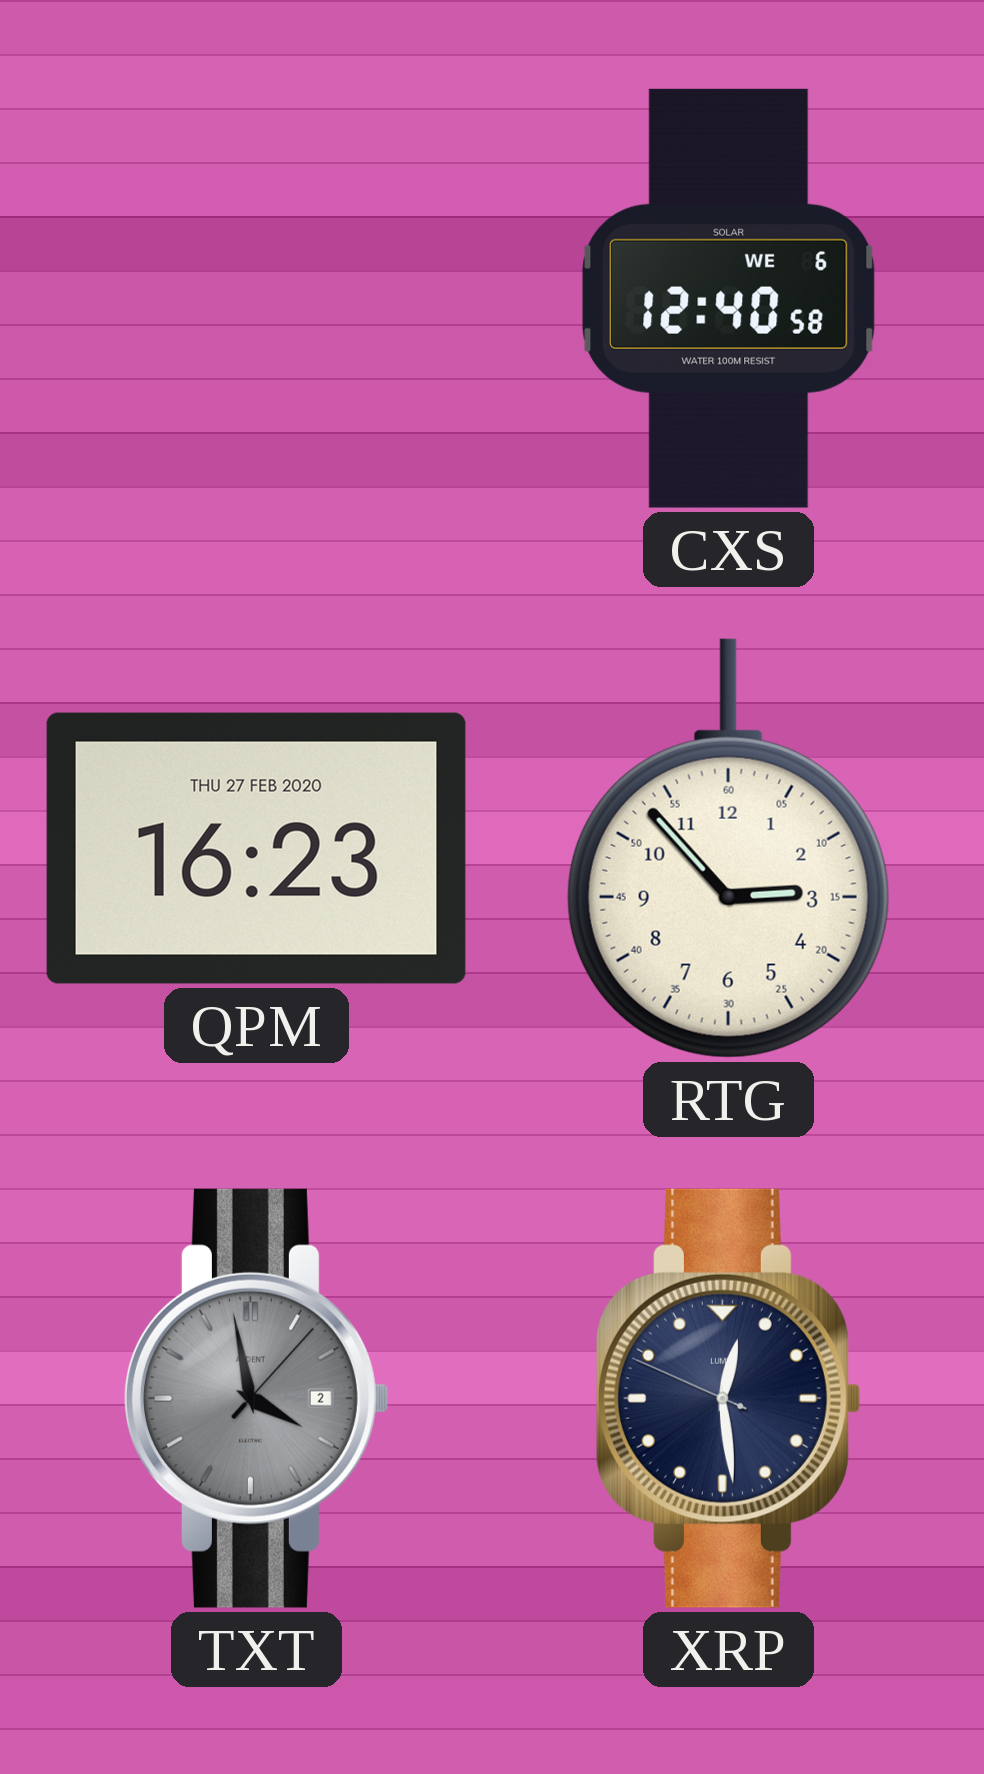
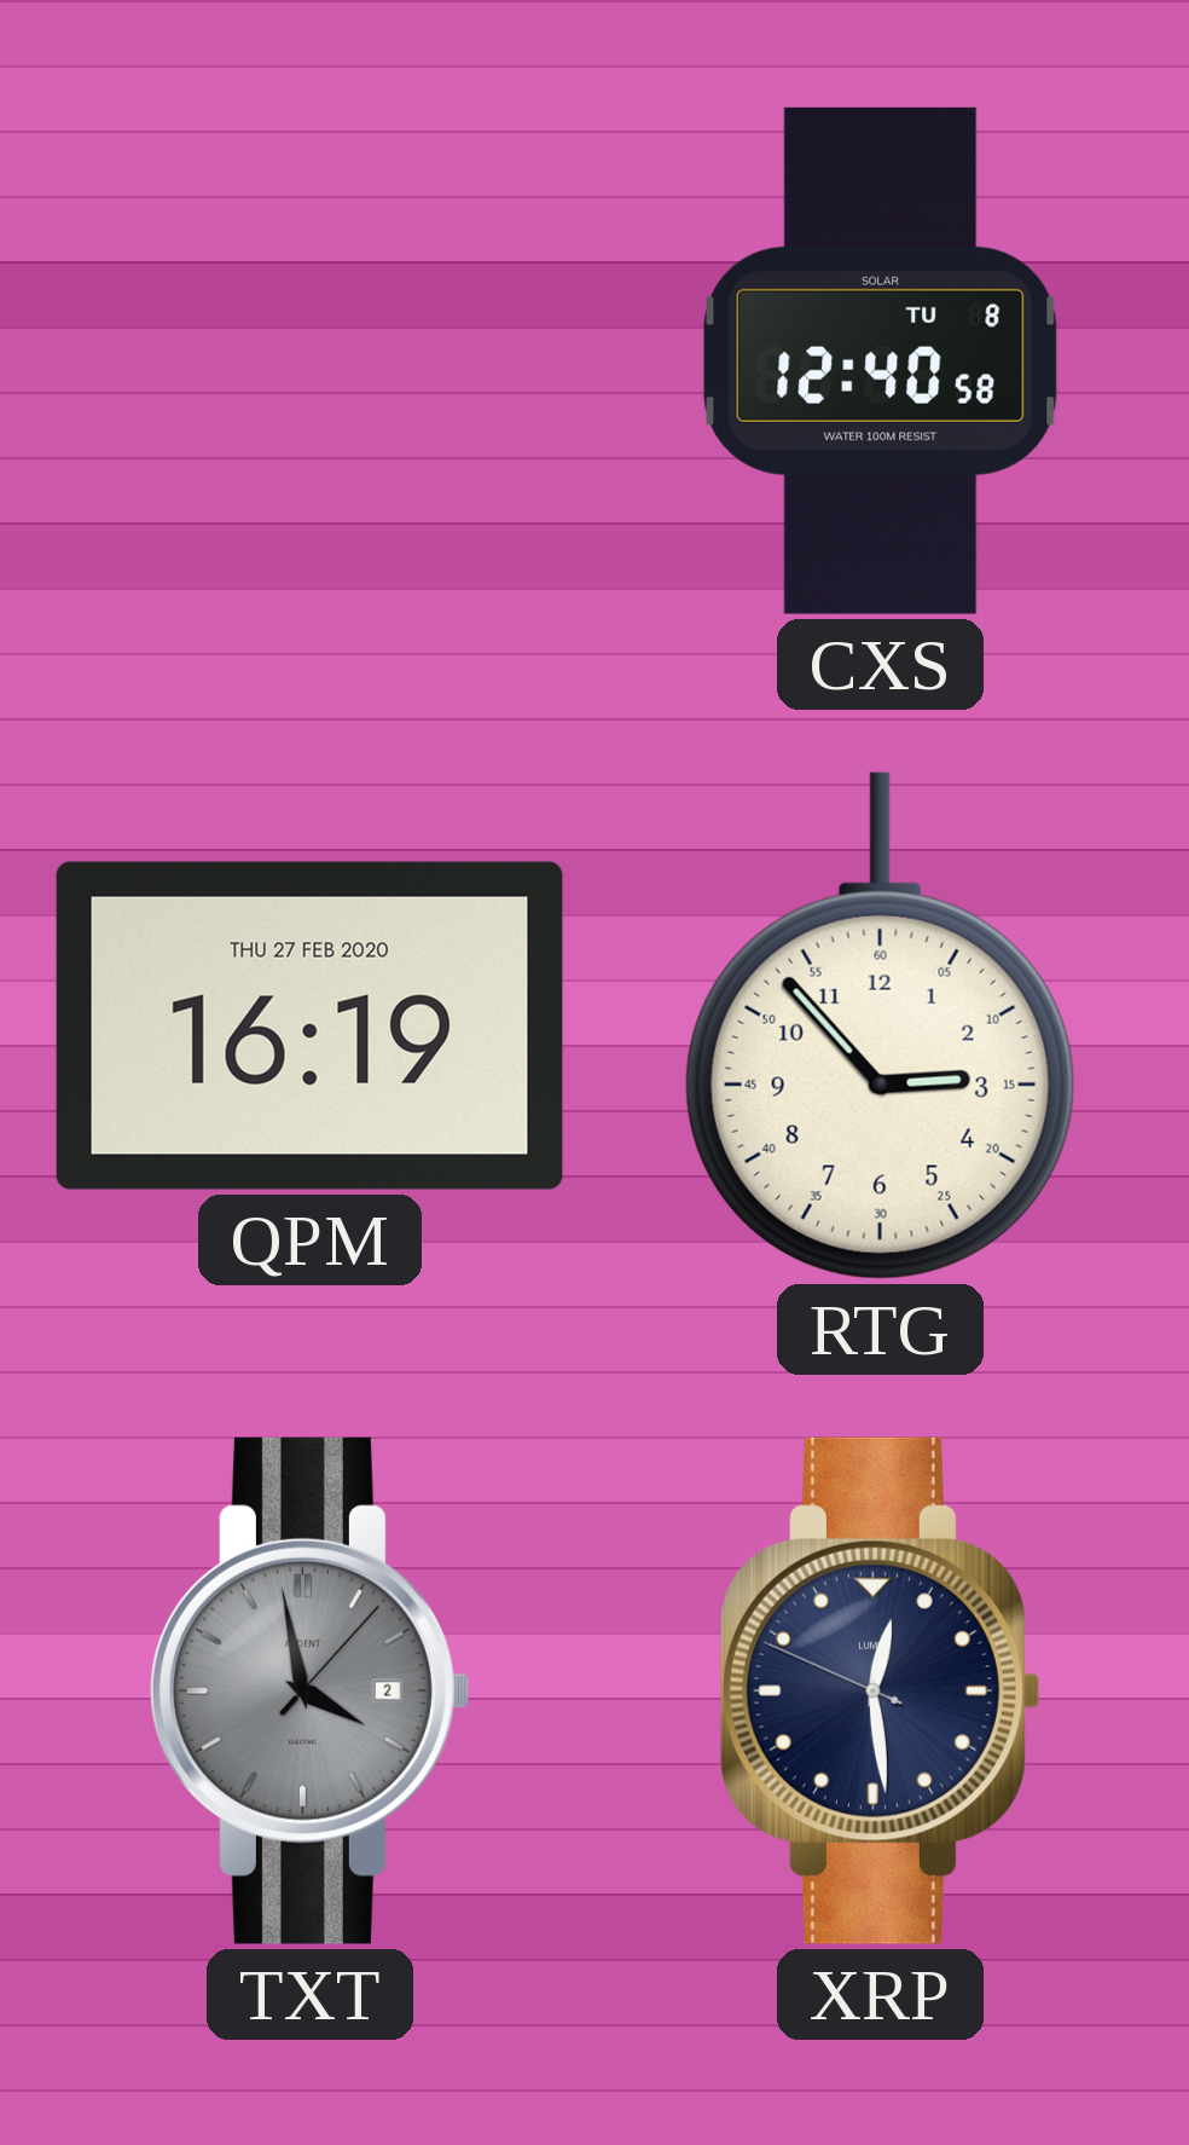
CXS date: WE 6 -> TU 8
QPM: 16:23 -> 16:19
